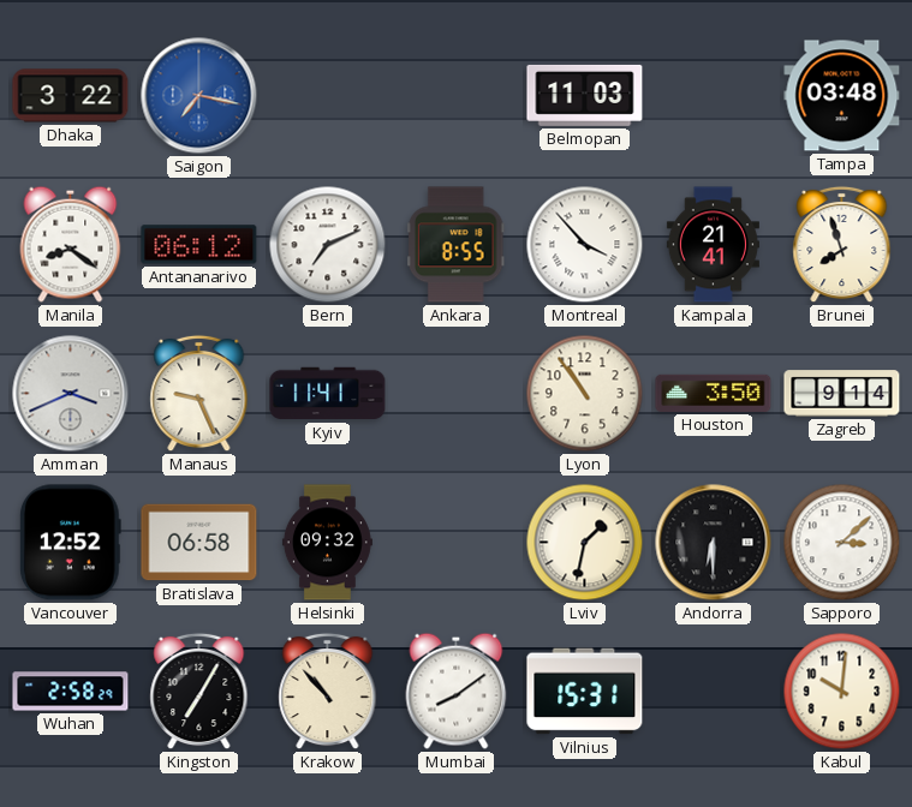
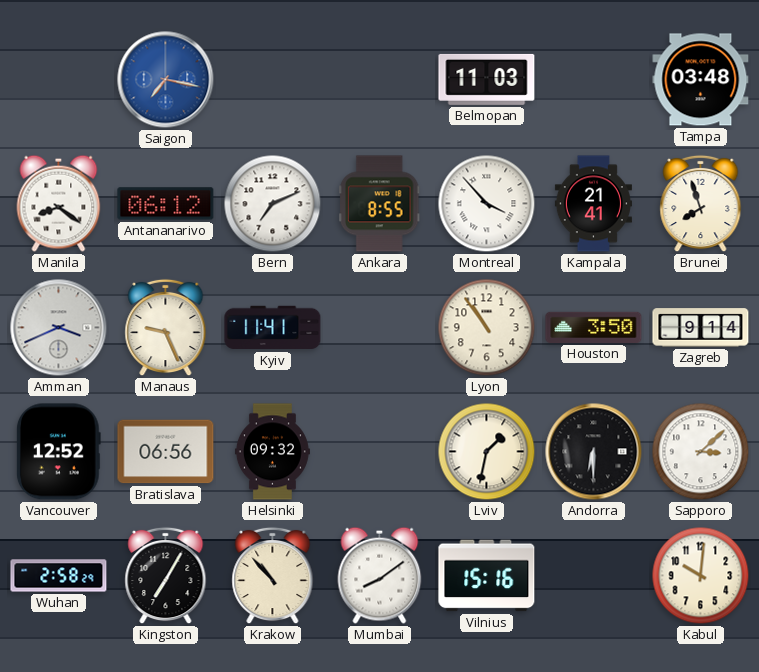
Dhaka: 3:22 -> none
Bratislava: 06:58 -> 06:56
Vilnius: 15:31 -> 15:16
